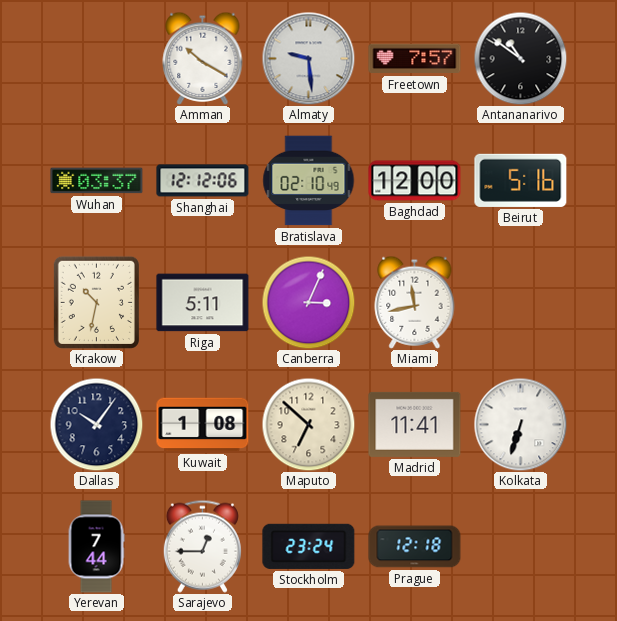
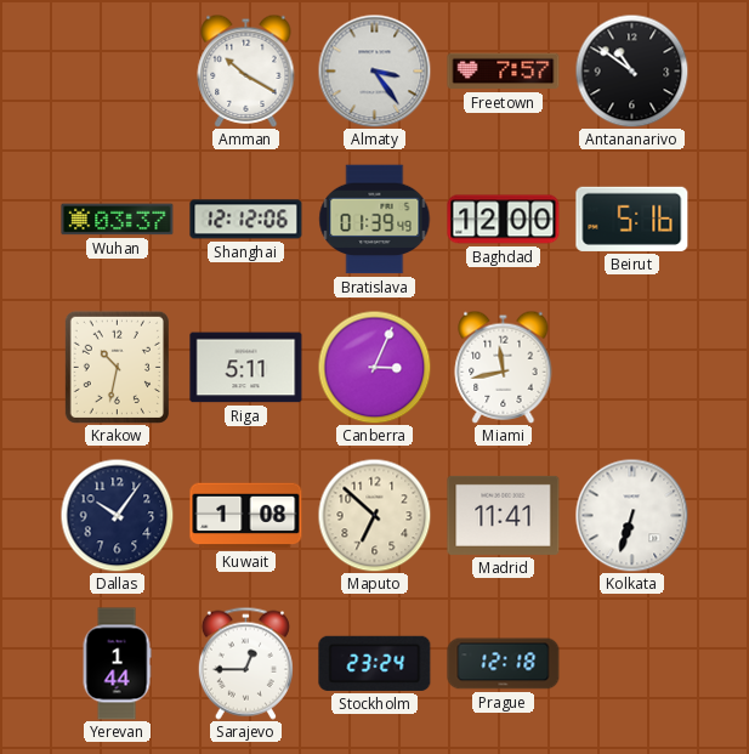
Almaty: 9:29 -> 3:24
Bratislava: 02:10 -> 01:39
Yerevan: 7:44 -> 1:44
